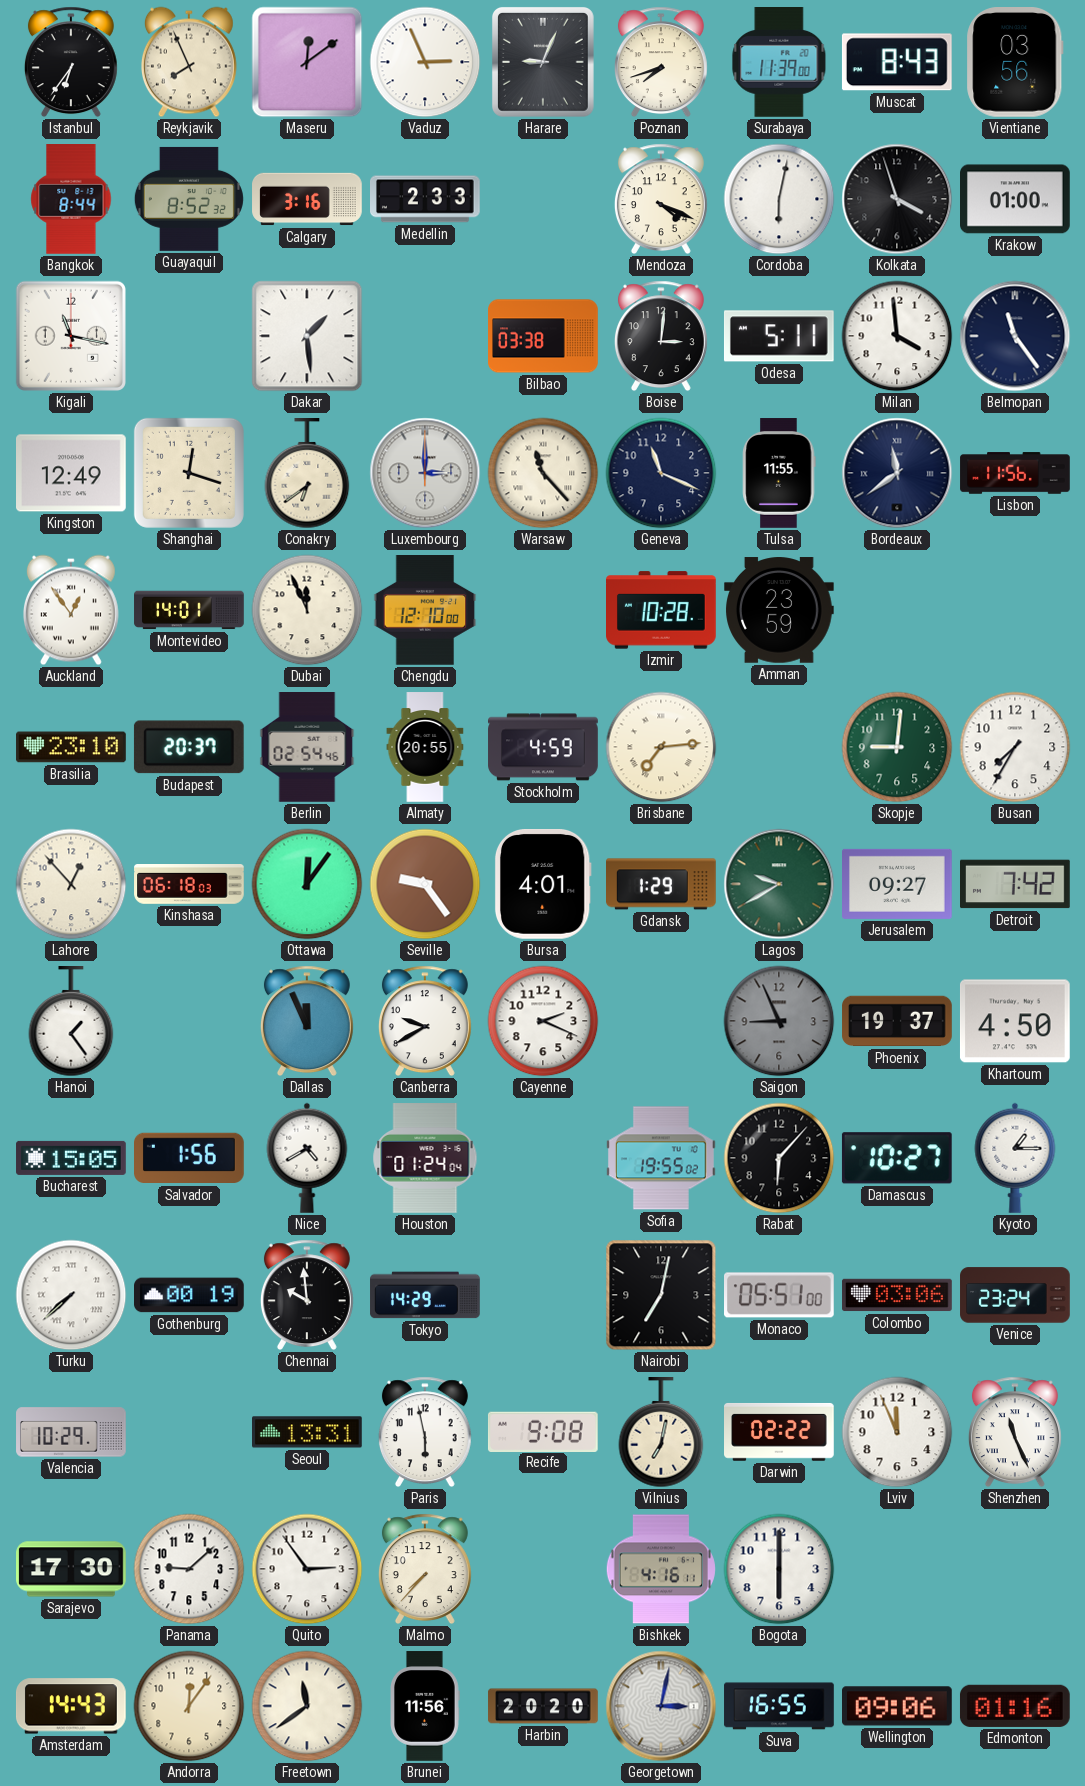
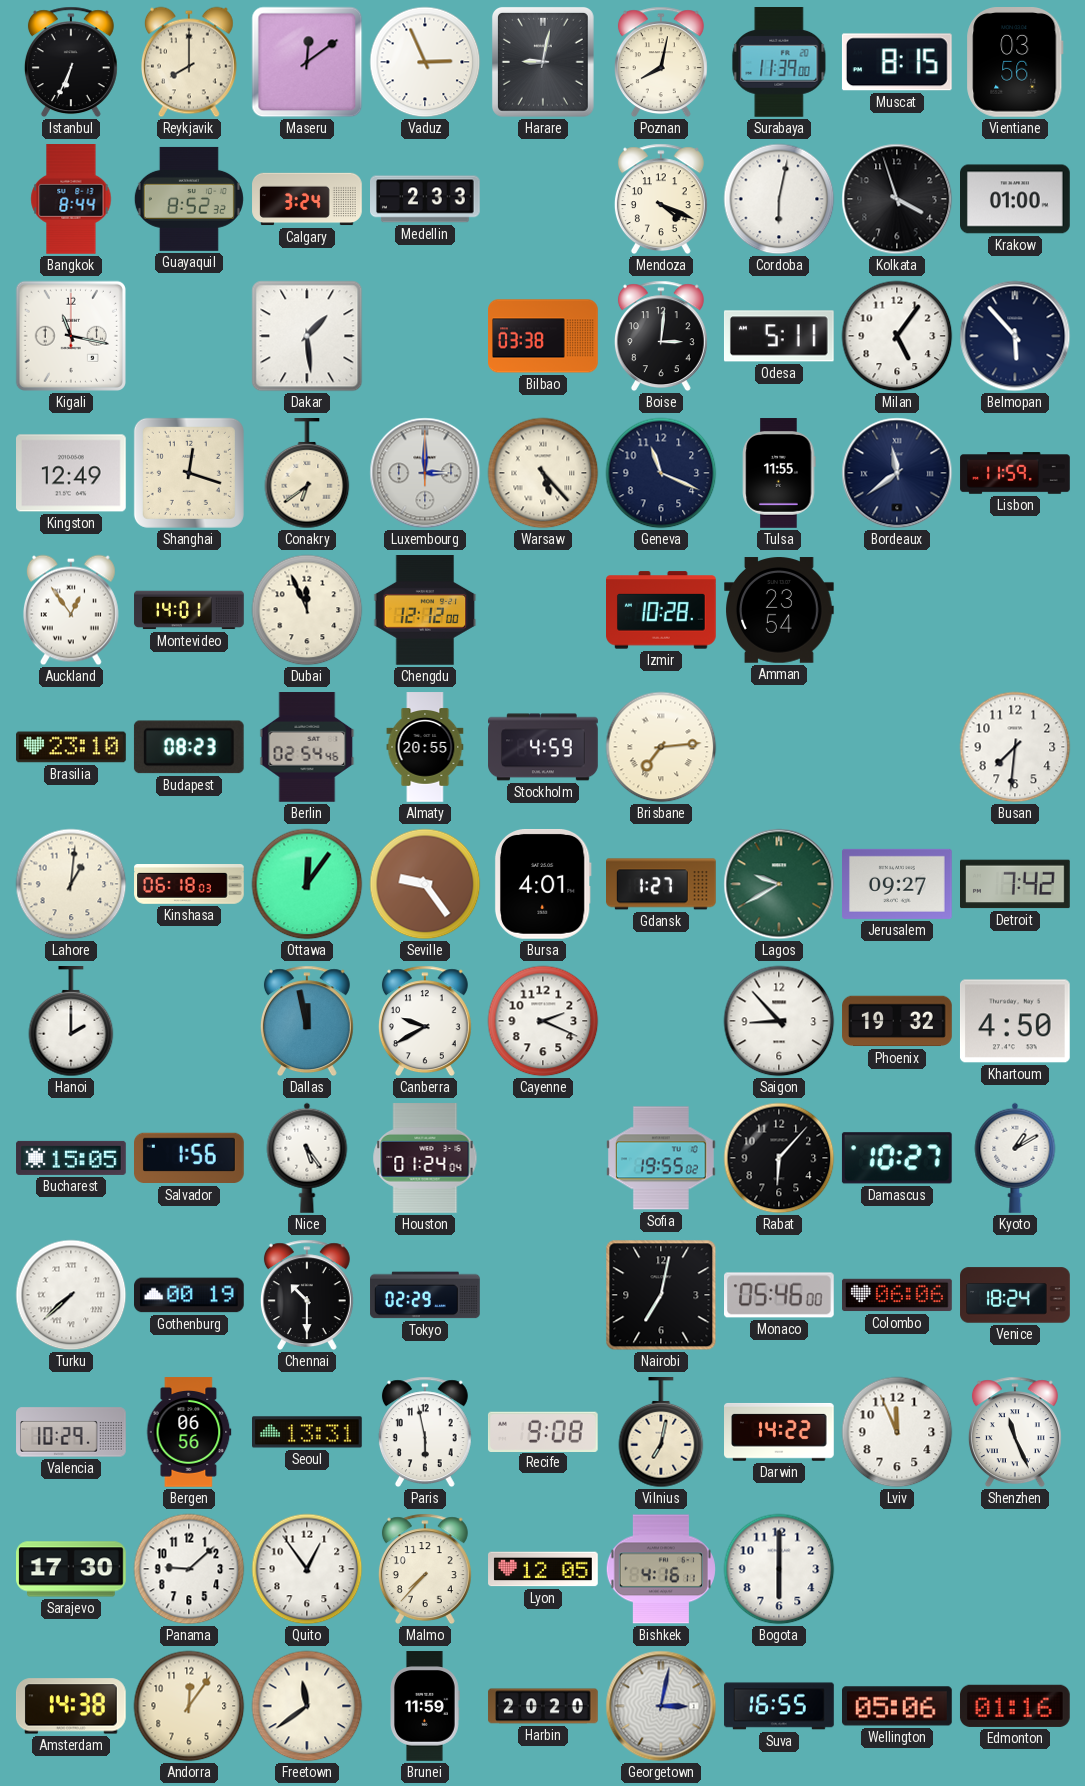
Istanbul: 6:36 -> 6:34
Reykjavik: 7:56 -> 8:00
Harare: 9:04 -> 9:02
Poznan: 7:42 -> 8:02
Muscat: 8:43 -> 8:15
Calgary: 3:16 -> 3:24
Milan: 3:59 -> 5:06
Belmopan: 11:24 -> 5:53
Warsaw: 11:23 -> 5:23
Lisbon: 11:56 -> 11:59
Chengdu: 12:10 -> 12:12
Amman: 23:59 -> 23:54
Budapest: 20:37 -> 08:23
Skopje: 9:01 -> none
Busan: 7:35 -> 7:31
Lahore: 12:53 -> 1:01
Gdansk: 1:29 -> 1:27
Hanoi: 1:24 -> 2:00
Dallas: 11:56 -> 11:58
Saigon: 8:56 -> 8:53
Saigon dial: grey -> white
Phoenix: 19:37 -> 19:32
Nice: 4:40 -> 5:24
Kyoto: 1:15 -> 1:10
Chennai: 9:59 -> 10:30
Tokyo: 14:29 -> 02:29
Monaco: 05:51 -> 05:46
Colombo: 03:06 -> 06:06
Venice: 23:24 -> 18:24
Bergen: none -> 06:56
Darwin: 02:22 -> 14:22
Quito: 2:54 -> 12:54
Lyon: none -> 12:05
Amsterdam: 14:43 -> 14:38
Brunei: 11:56 -> 11:59
Wellington: 09:06 -> 05:06
